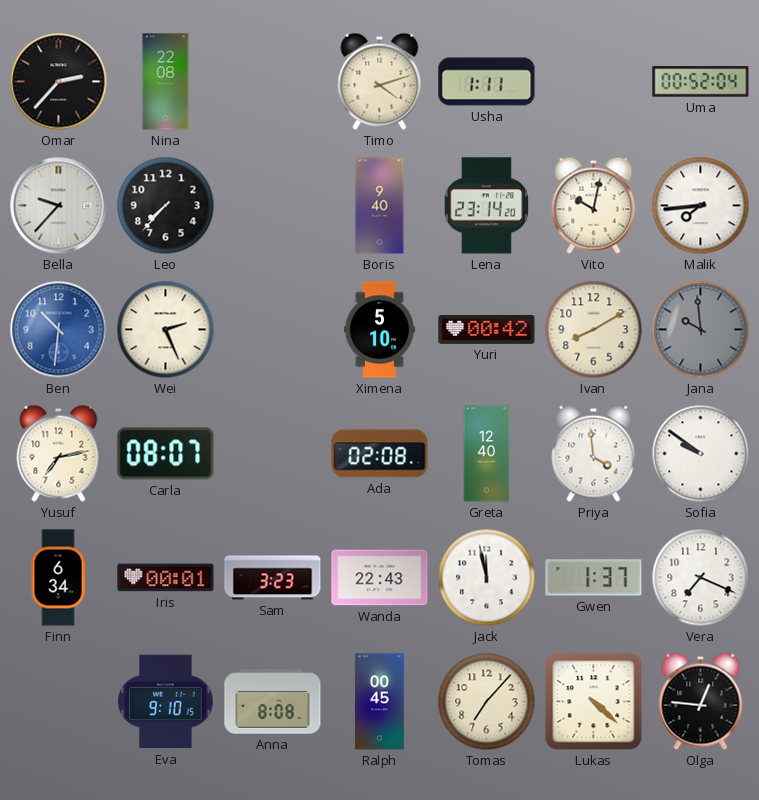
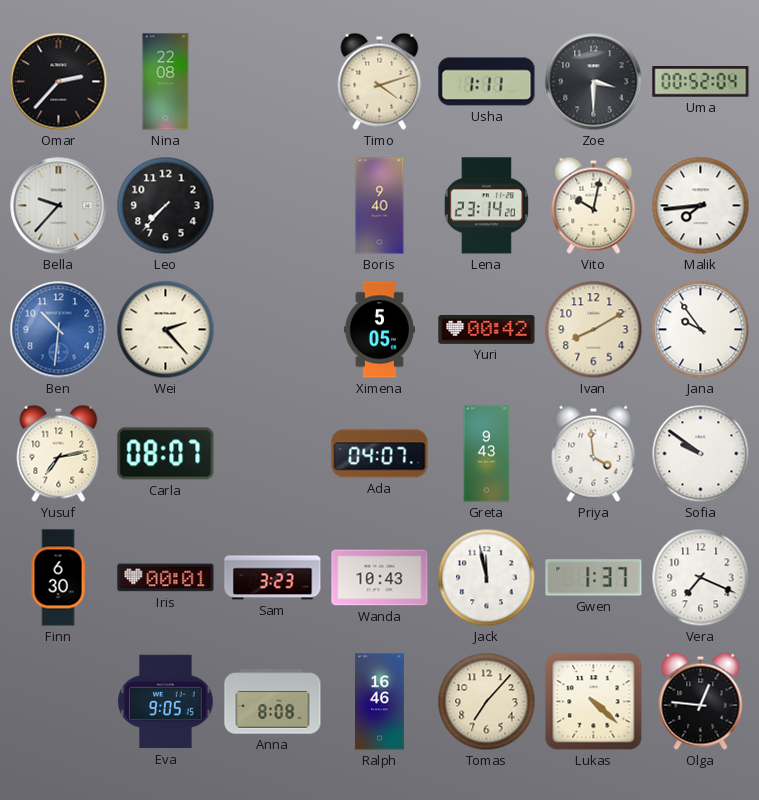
Zoe: none -> 3:30
Wei: 2:26 -> 2:23
Ximena: 5:10 -> 5:05
Jana: 9:59 -> 9:54
Jana dial: grey -> white
Ada: 02:08 -> 04:07
Greta: 12:40 -> 9:43
Finn: 6:34 -> 6:30
Wanda: 22:43 -> 10:43
Eva: 9:10 -> 9:05
Ralph: 00:45 -> 16:46
